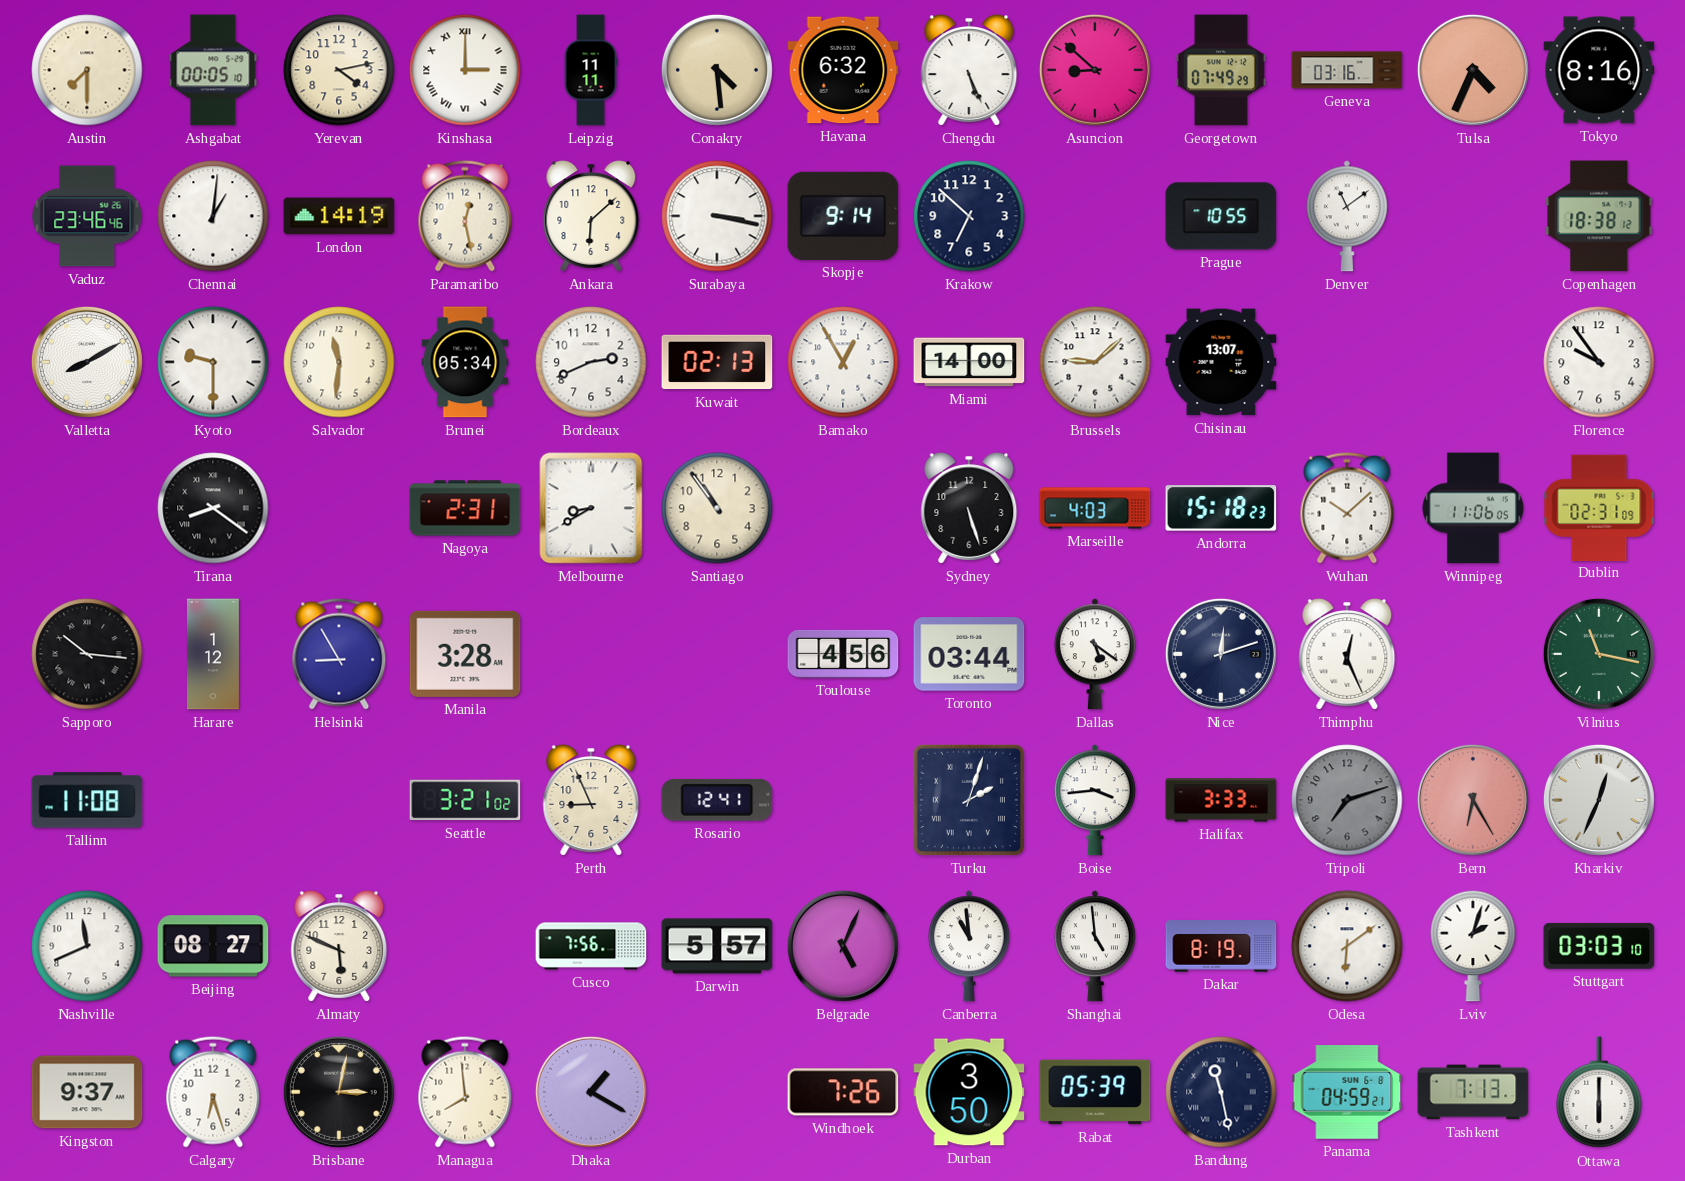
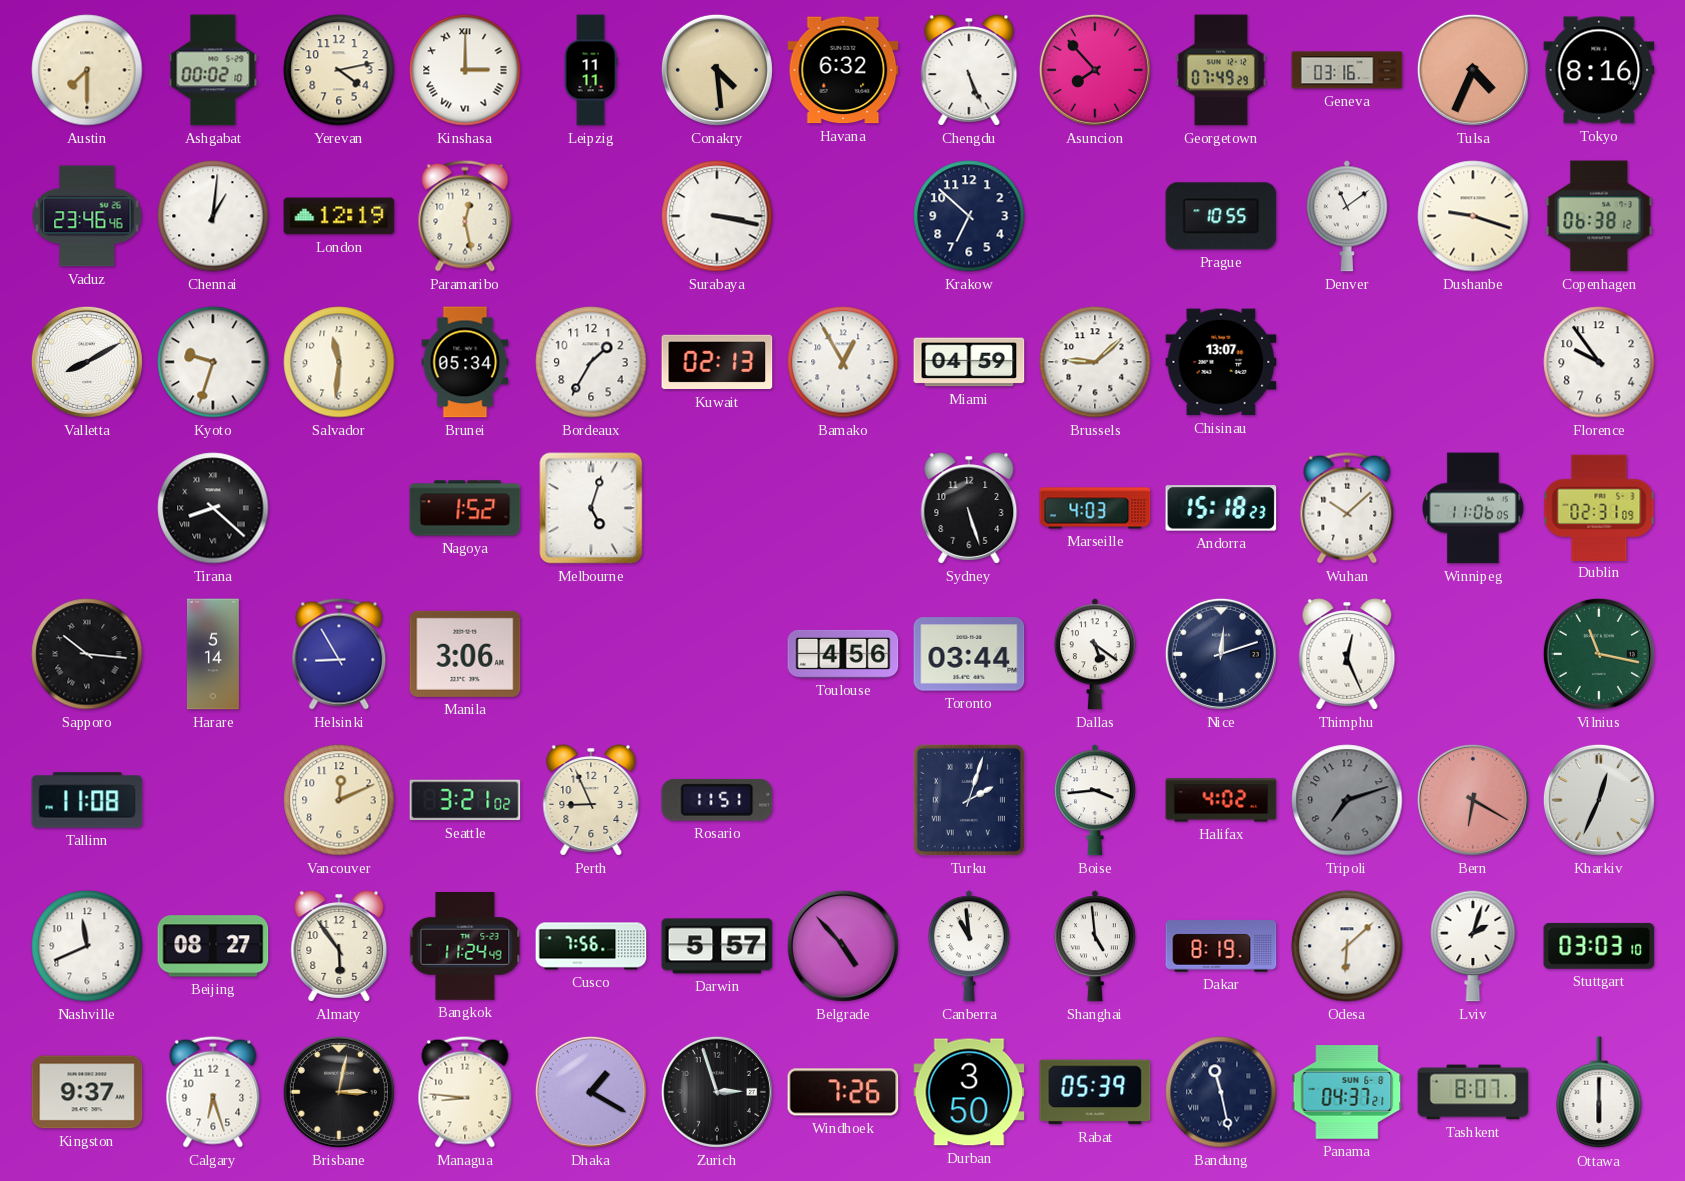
Ashgabat: 00:05 -> 00:02
Asuncion: 8:52 -> 7:53
London: 14:19 -> 12:19
Ankara: 6:08 -> none
Skopje: 9:14 -> none
Dushanbe: none -> 9:18
Copenhagen: 18:38 -> 06:38
Kyoto: 9:30 -> 9:33
Bordeaux: 2:41 -> 1:35
Miami: 14:00 -> 04:59
Tirana: 8:21 -> 8:22
Nagoya: 2:31 -> 1:52
Melbourne: 8:40 -> 5:03
Santiago: 10:54 -> none
Harare: 1:12 -> 5:14
Manila: 3:28 -> 3:06
Vancouver: none -> 12:11
Rosario: 12:41 -> 11:51
Halifax: 3:33 -> 4:02
Bern: 6:25 -> 6:20
Almaty: 5:49 -> 5:54
Bangkok: none -> 11:24
Belgrade: 5:04 -> 4:53
Odesa: 6:09 -> 6:08
Managua: 7:59 -> 8:46
Zurich: none -> 2:57
Panama: 04:59 -> 04:37
Tashkent: 7:13 -> 8:07
